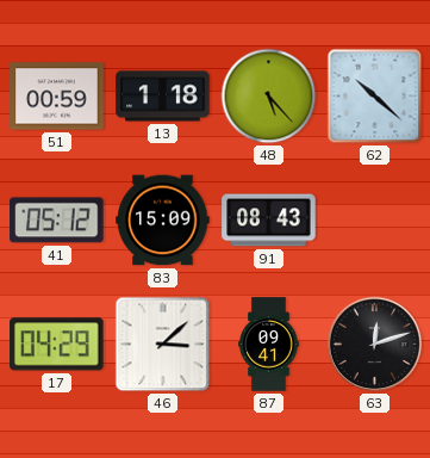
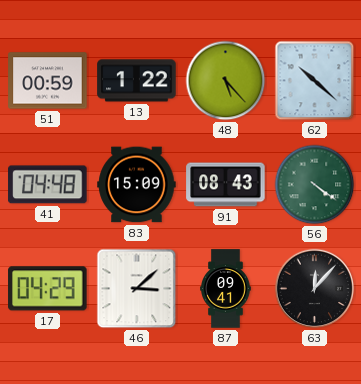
13: 1:18 -> 1:22
41: 05:12 -> 04:48
56: none -> 4:21
63: 12:12 -> 12:07
